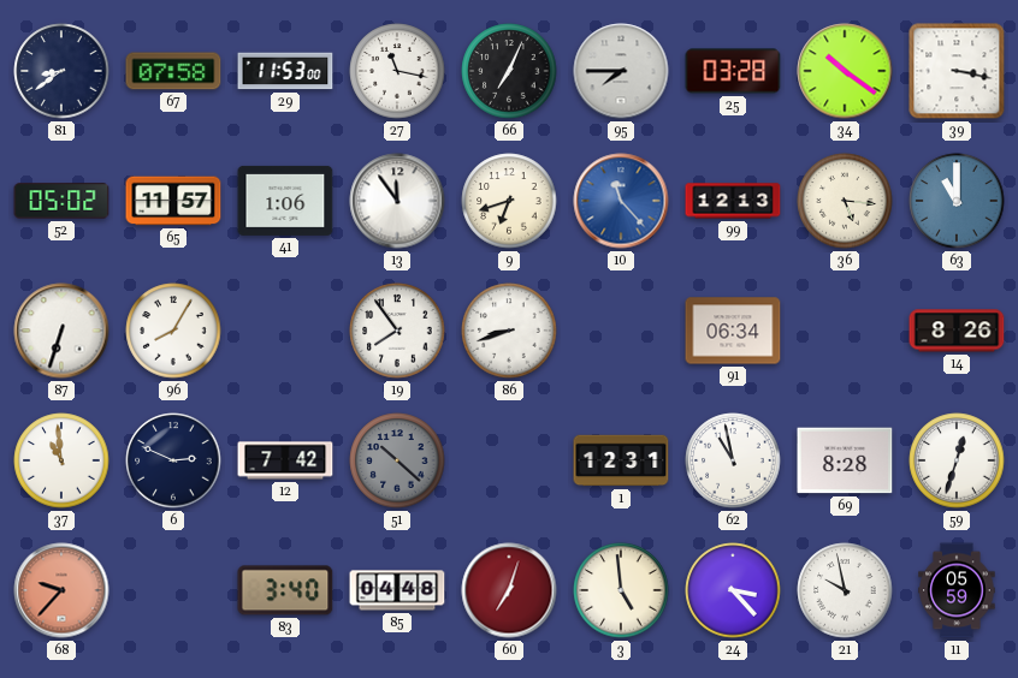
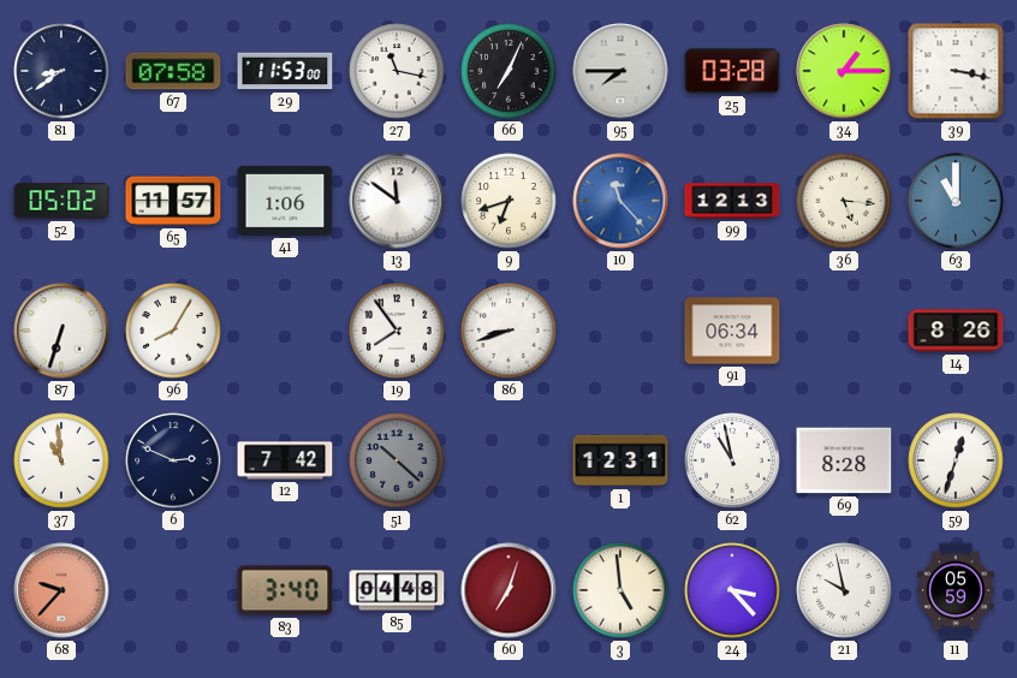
34: 10:21 -> 1:15
13: 11:54 -> 11:51
